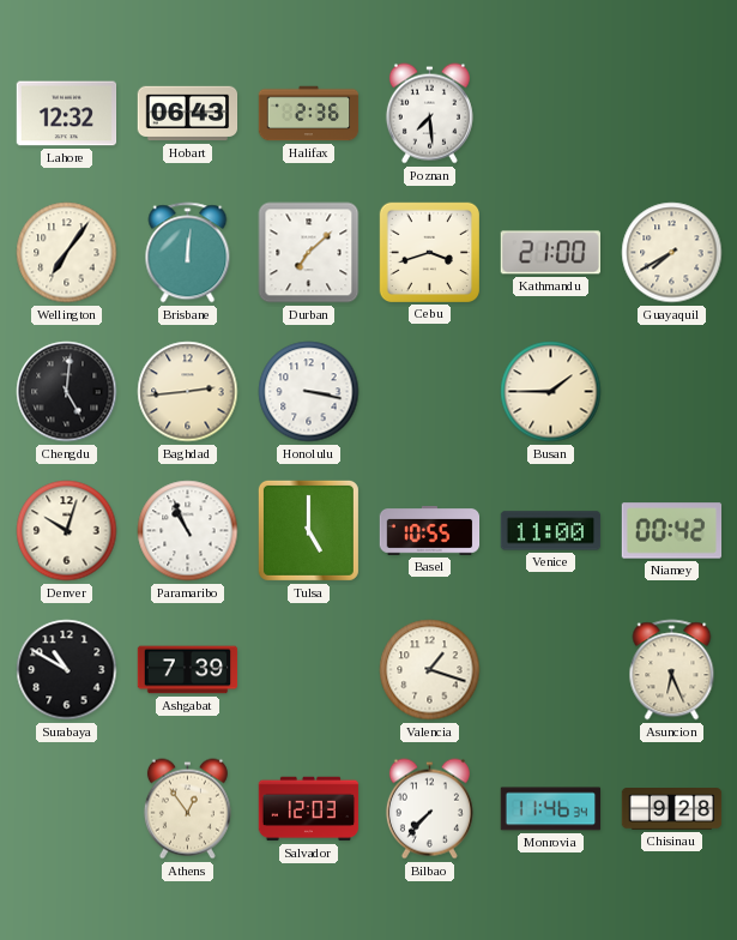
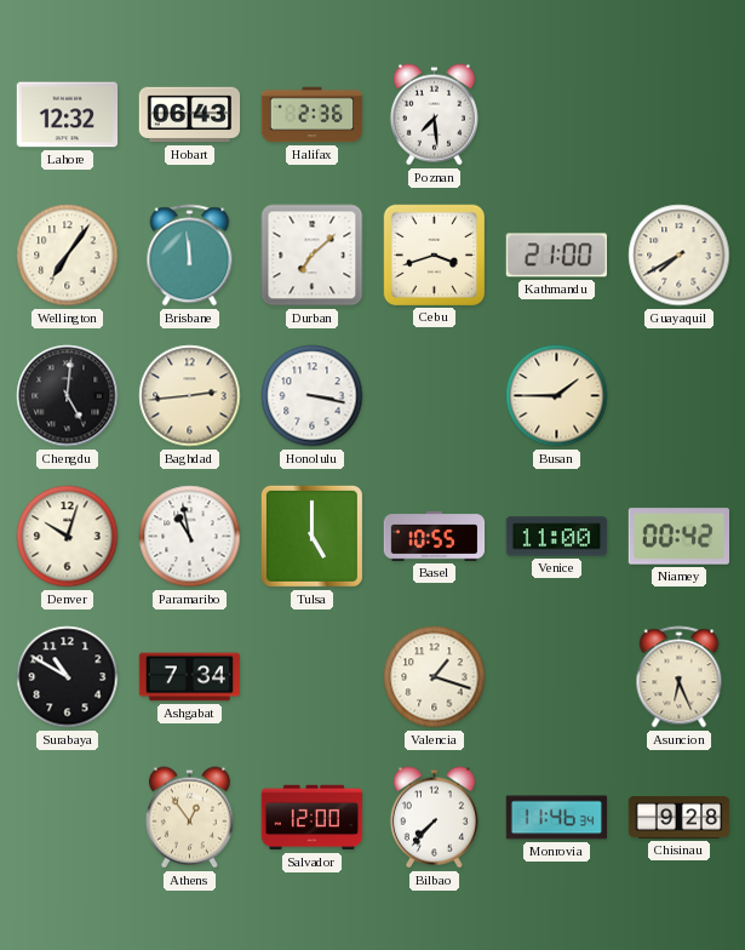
Brisbane: 12:01 -> 11:59
Paramaribo: 10:56 -> 10:58
Ashgabat: 7:39 -> 7:34
Salvador: 12:03 -> 12:00
